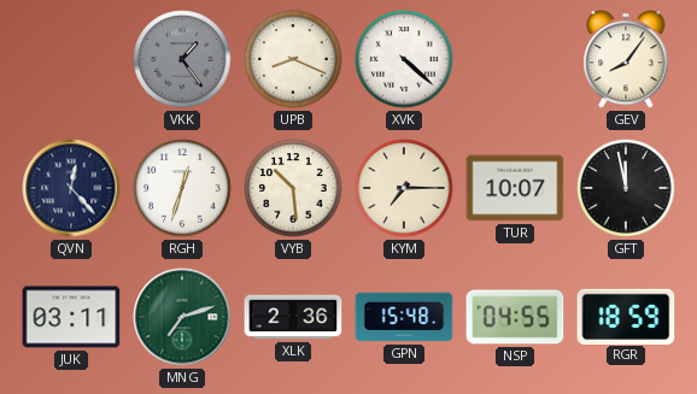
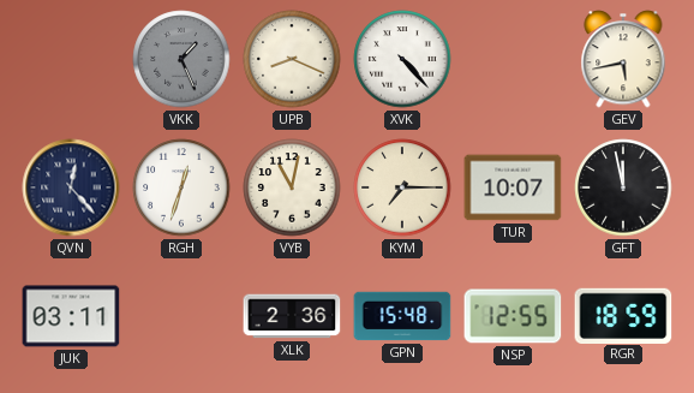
VKK: 1:24 -> 1:26
XVK: 4:22 -> 4:23
GEV: 8:06 -> 5:43
VYB: 10:29 -> 11:02
MNG: 7:12 -> none
NSP: 04:55 -> 12:55
